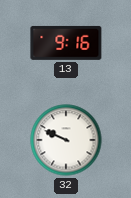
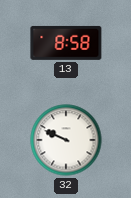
13: 9:16 -> 8:58
